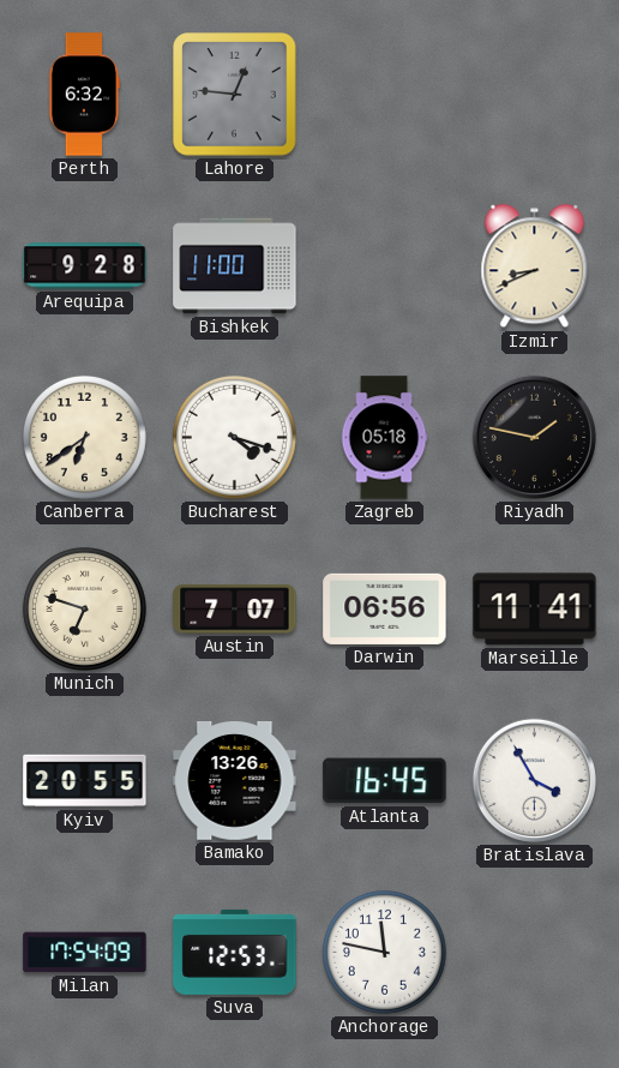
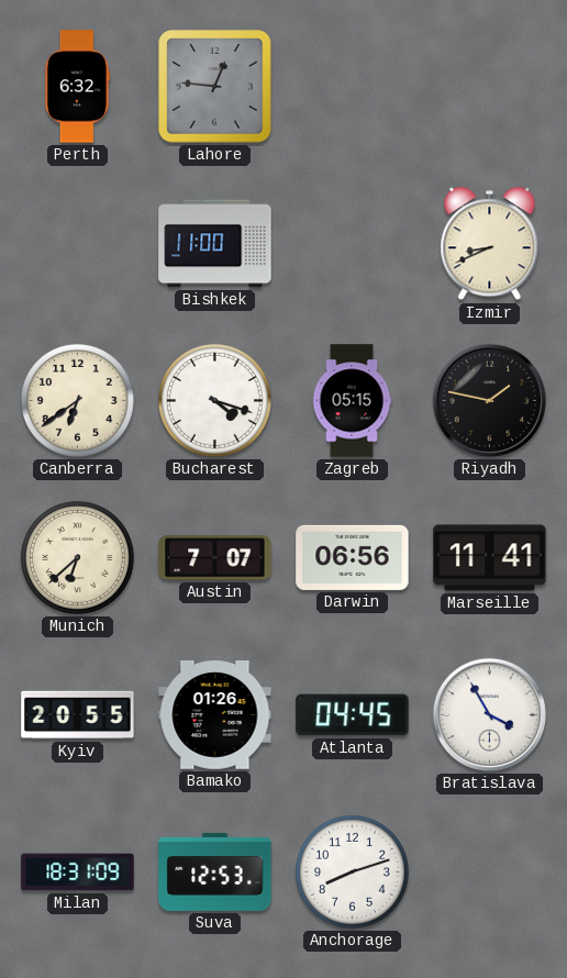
Arequipa: 9:28 -> none
Zagreb: 05:18 -> 05:15
Munich: 6:48 -> 6:38
Bamako: 13:26 -> 01:26
Atlanta: 16:45 -> 04:45
Milan: 17:54 -> 18:31
Anchorage: 11:47 -> 8:12
